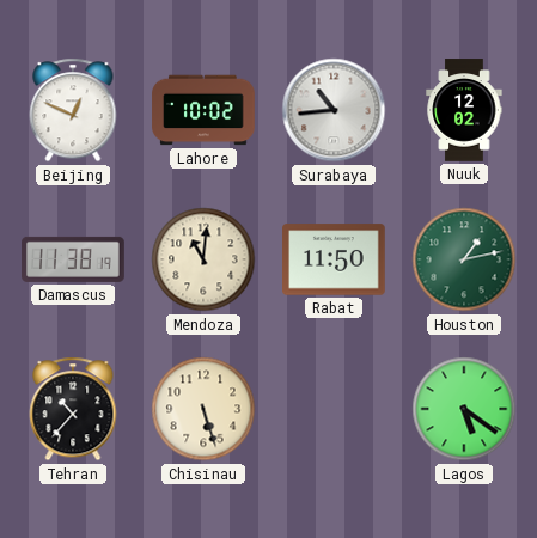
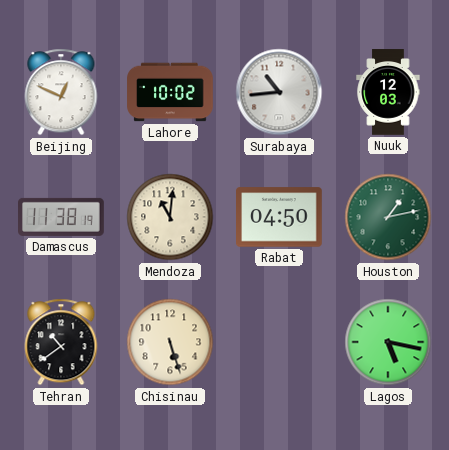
Nuuk: 12:02 -> 12:03
Rabat: 11:50 -> 04:50
Tehran: 10:37 -> 10:39
Lagos: 5:21 -> 5:17
